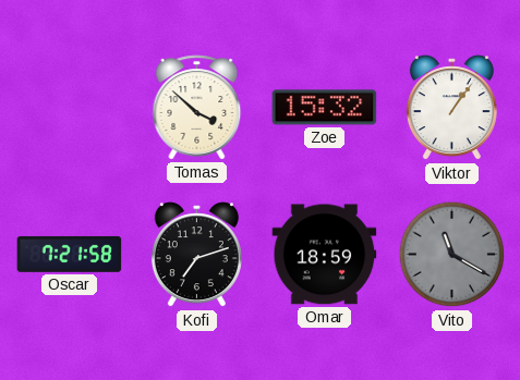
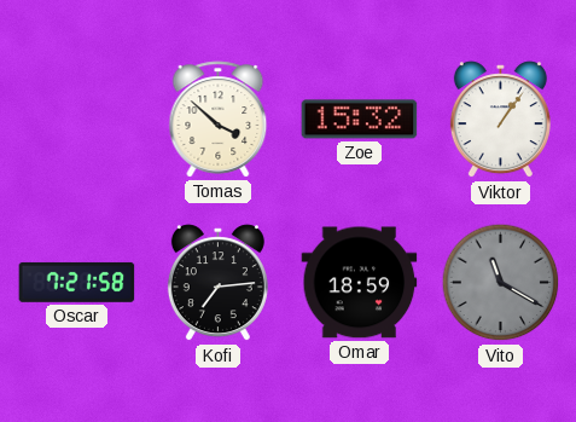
Kofi: 7:12 -> 7:14
